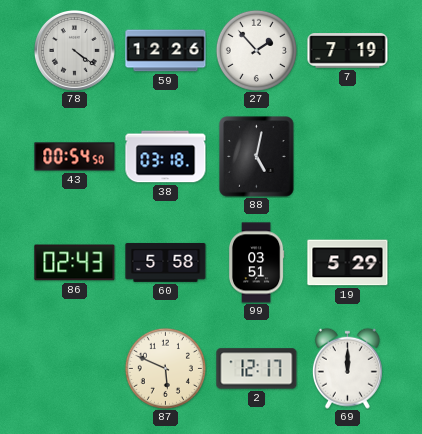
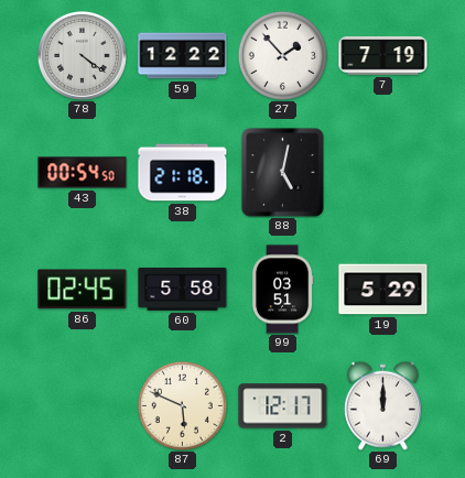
59: 12:26 -> 12:22
38: 03:18 -> 21:18
86: 02:43 -> 02:45
